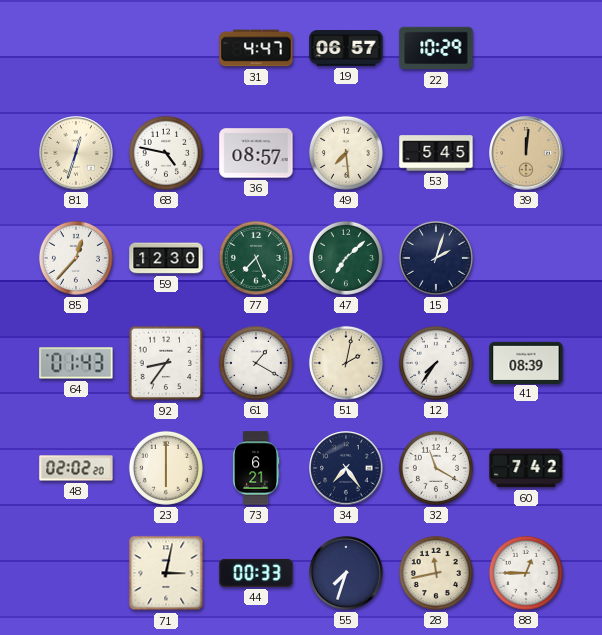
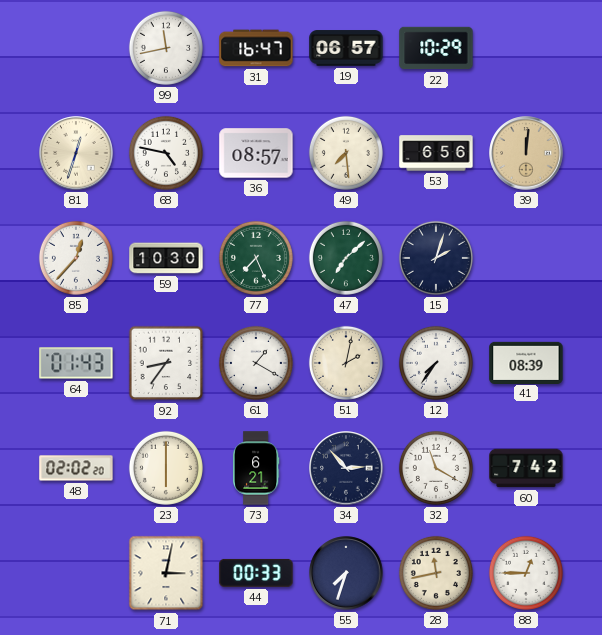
99: none -> 11:43
31: 4:47 -> 16:47
53: 5:45 -> 6:56
59: 12:30 -> 10:30
34: 7:24 -> 2:53
